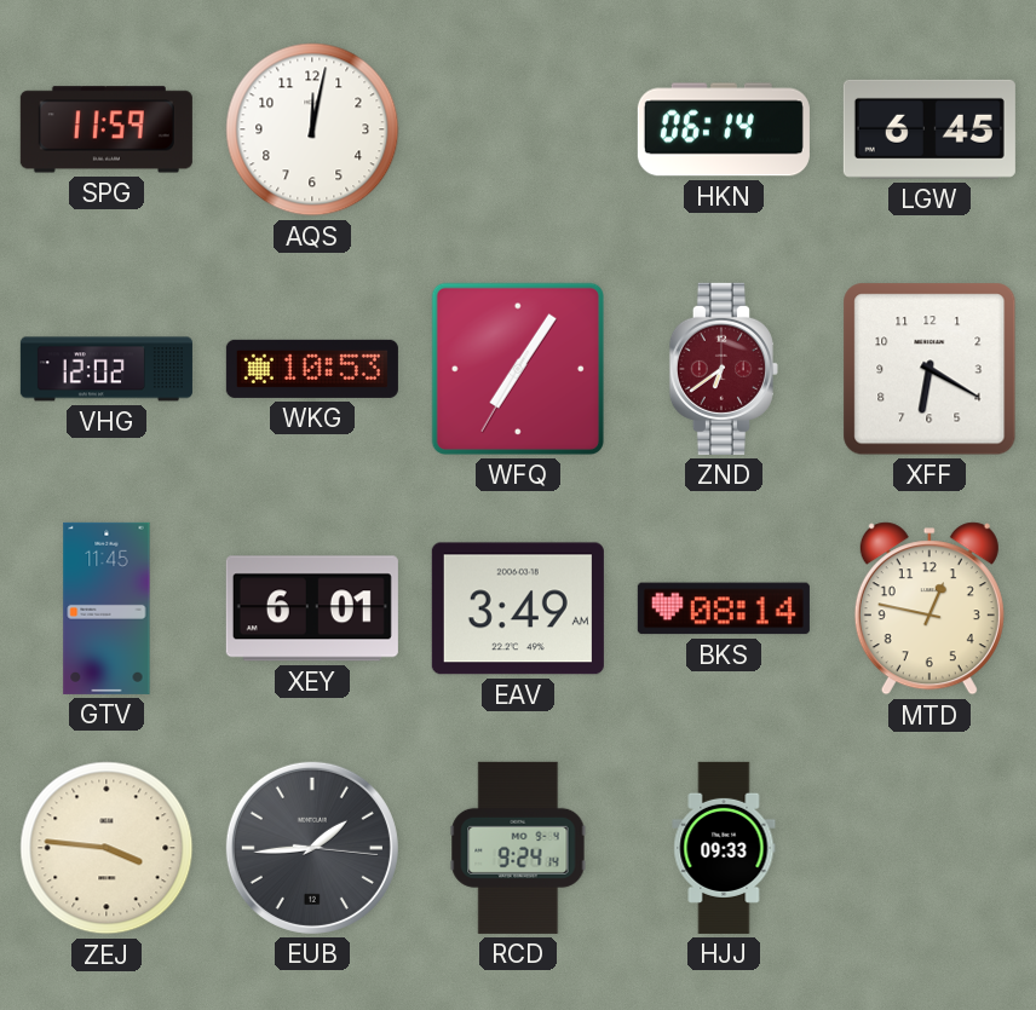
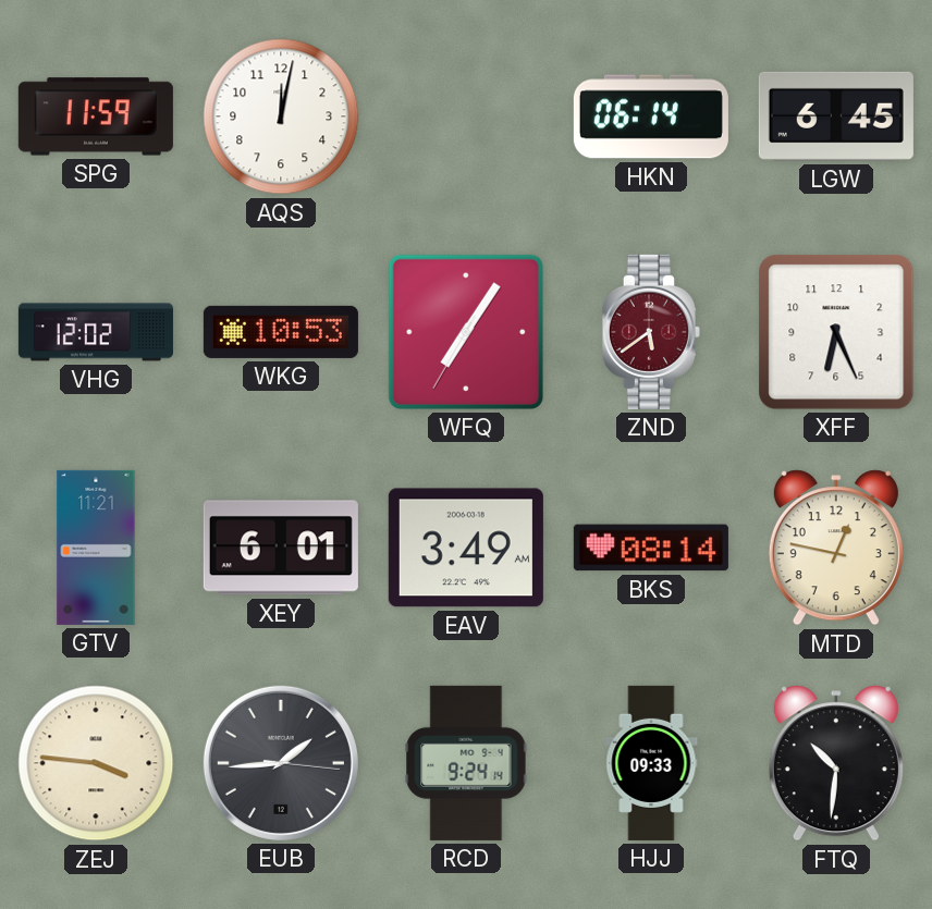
ZND: 6:39 -> 5:39
XFF: 6:20 -> 6:26
GTV: 11:45 -> 11:21
FTQ: none -> 10:31
